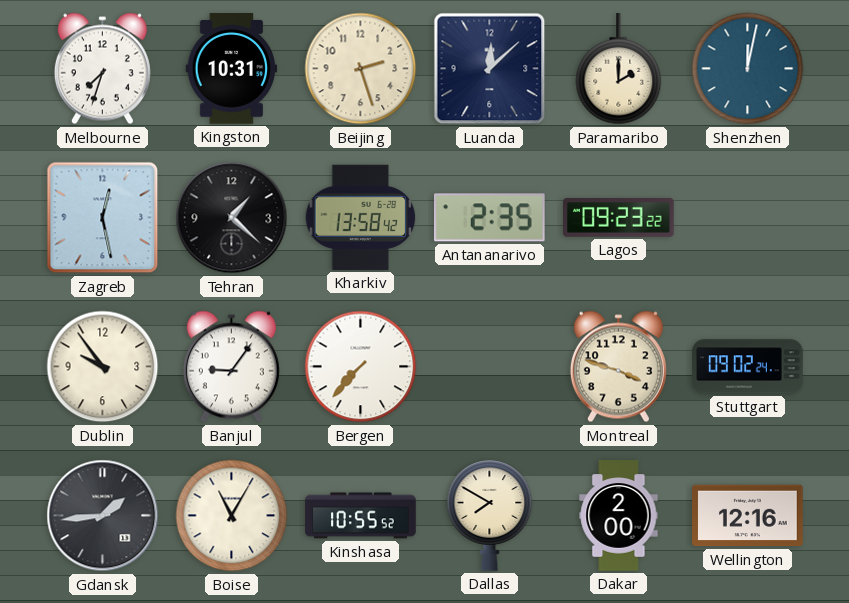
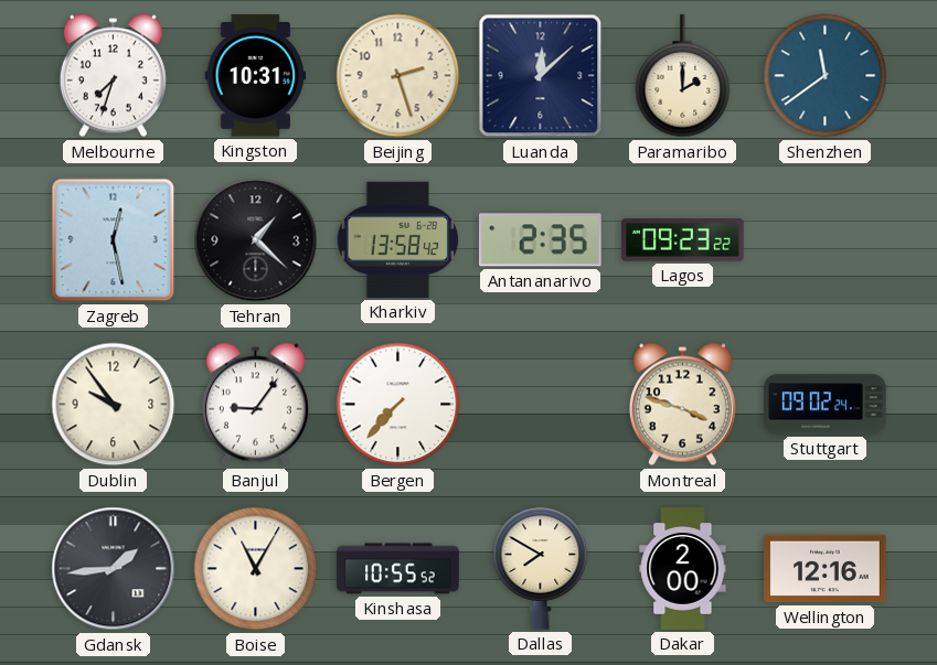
Shenzhen: 12:02 -> 11:39
